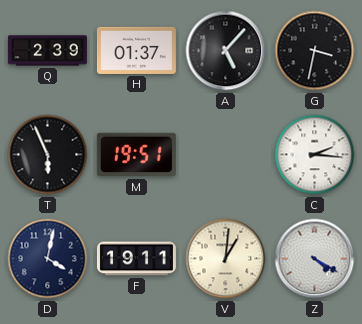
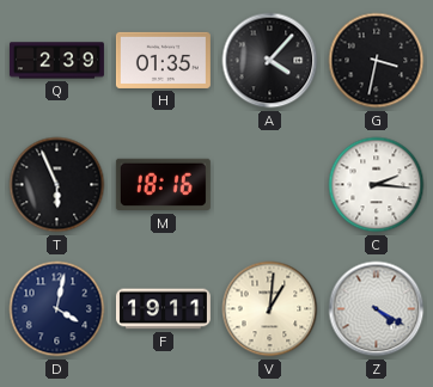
H: 01:37 -> 01:35
A: 5:07 -> 4:07
M: 19:51 -> 18:16
